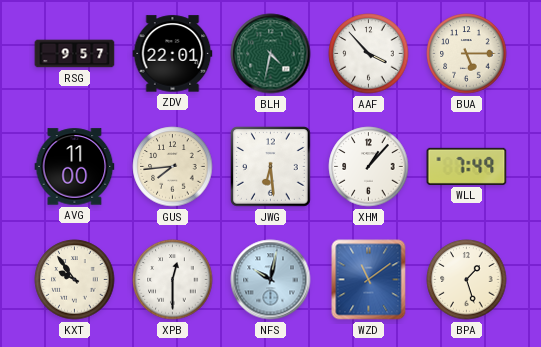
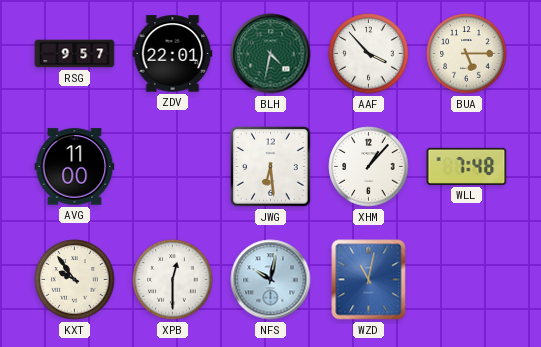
GUS: 7:44 -> none
WLL: 7:49 -> 7:48
WZD: 11:09 -> 11:02
BPA: 1:27 -> none
